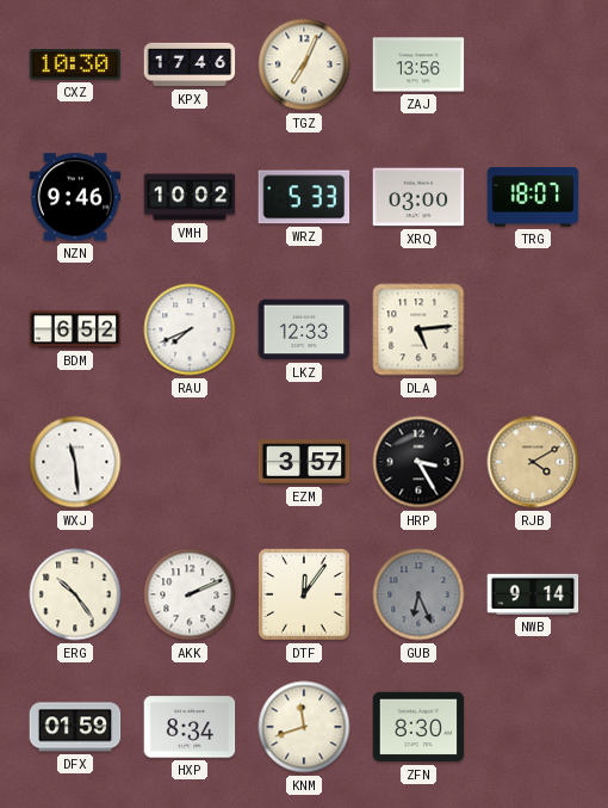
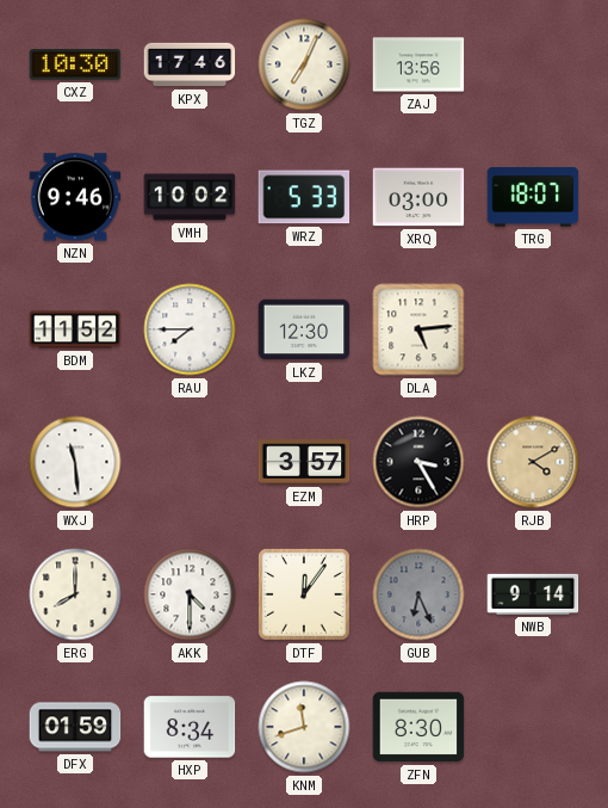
BDM: 6:52 -> 11:52
RAU: 7:41 -> 7:45
LKZ: 12:33 -> 12:30
ERG: 10:24 -> 8:00
AKK: 2:11 -> 4:30
